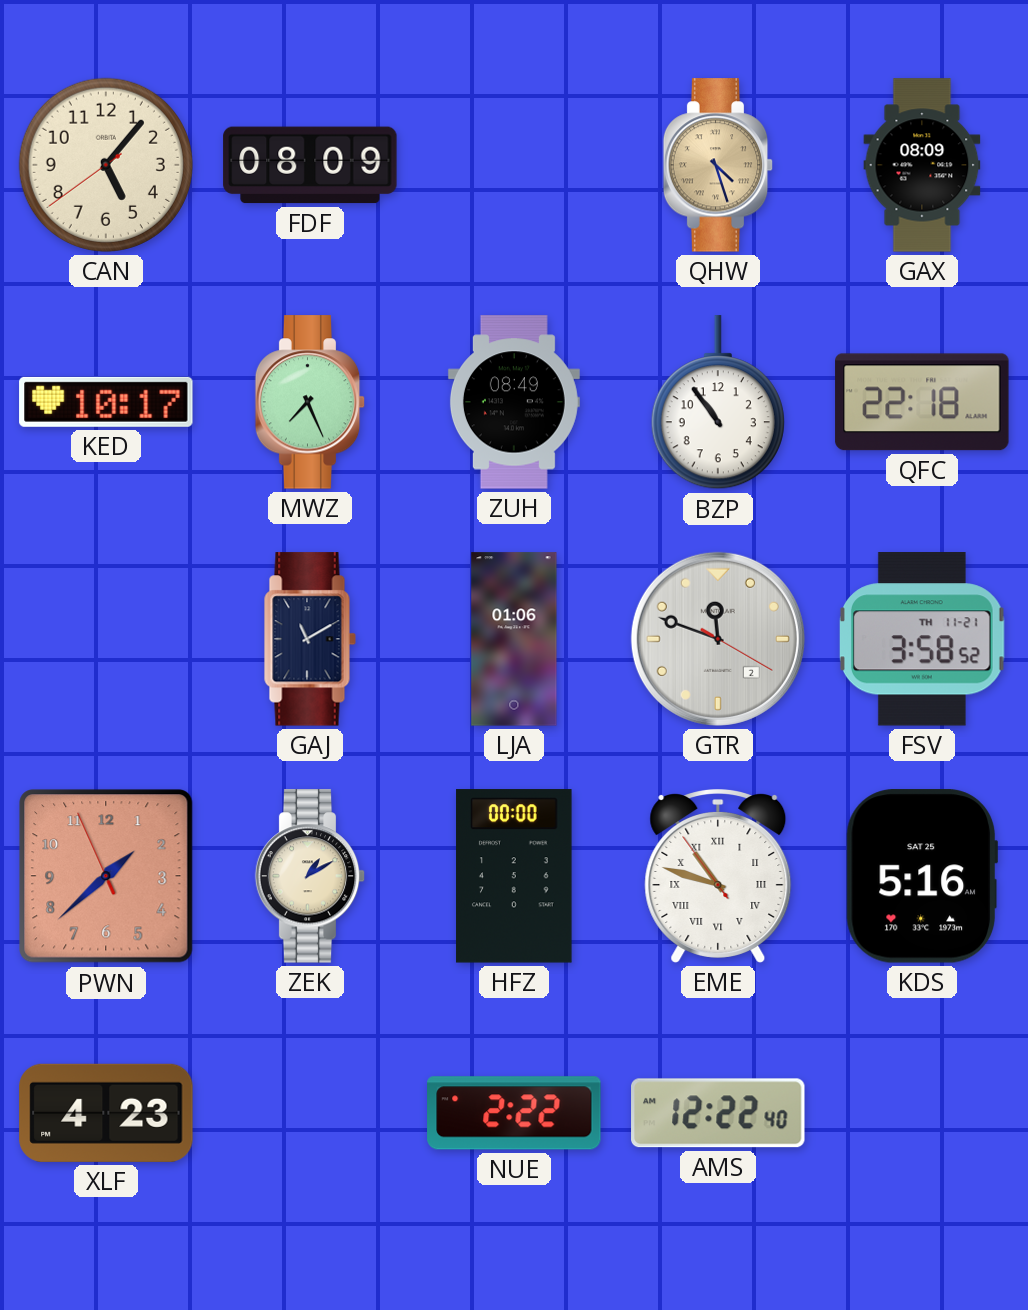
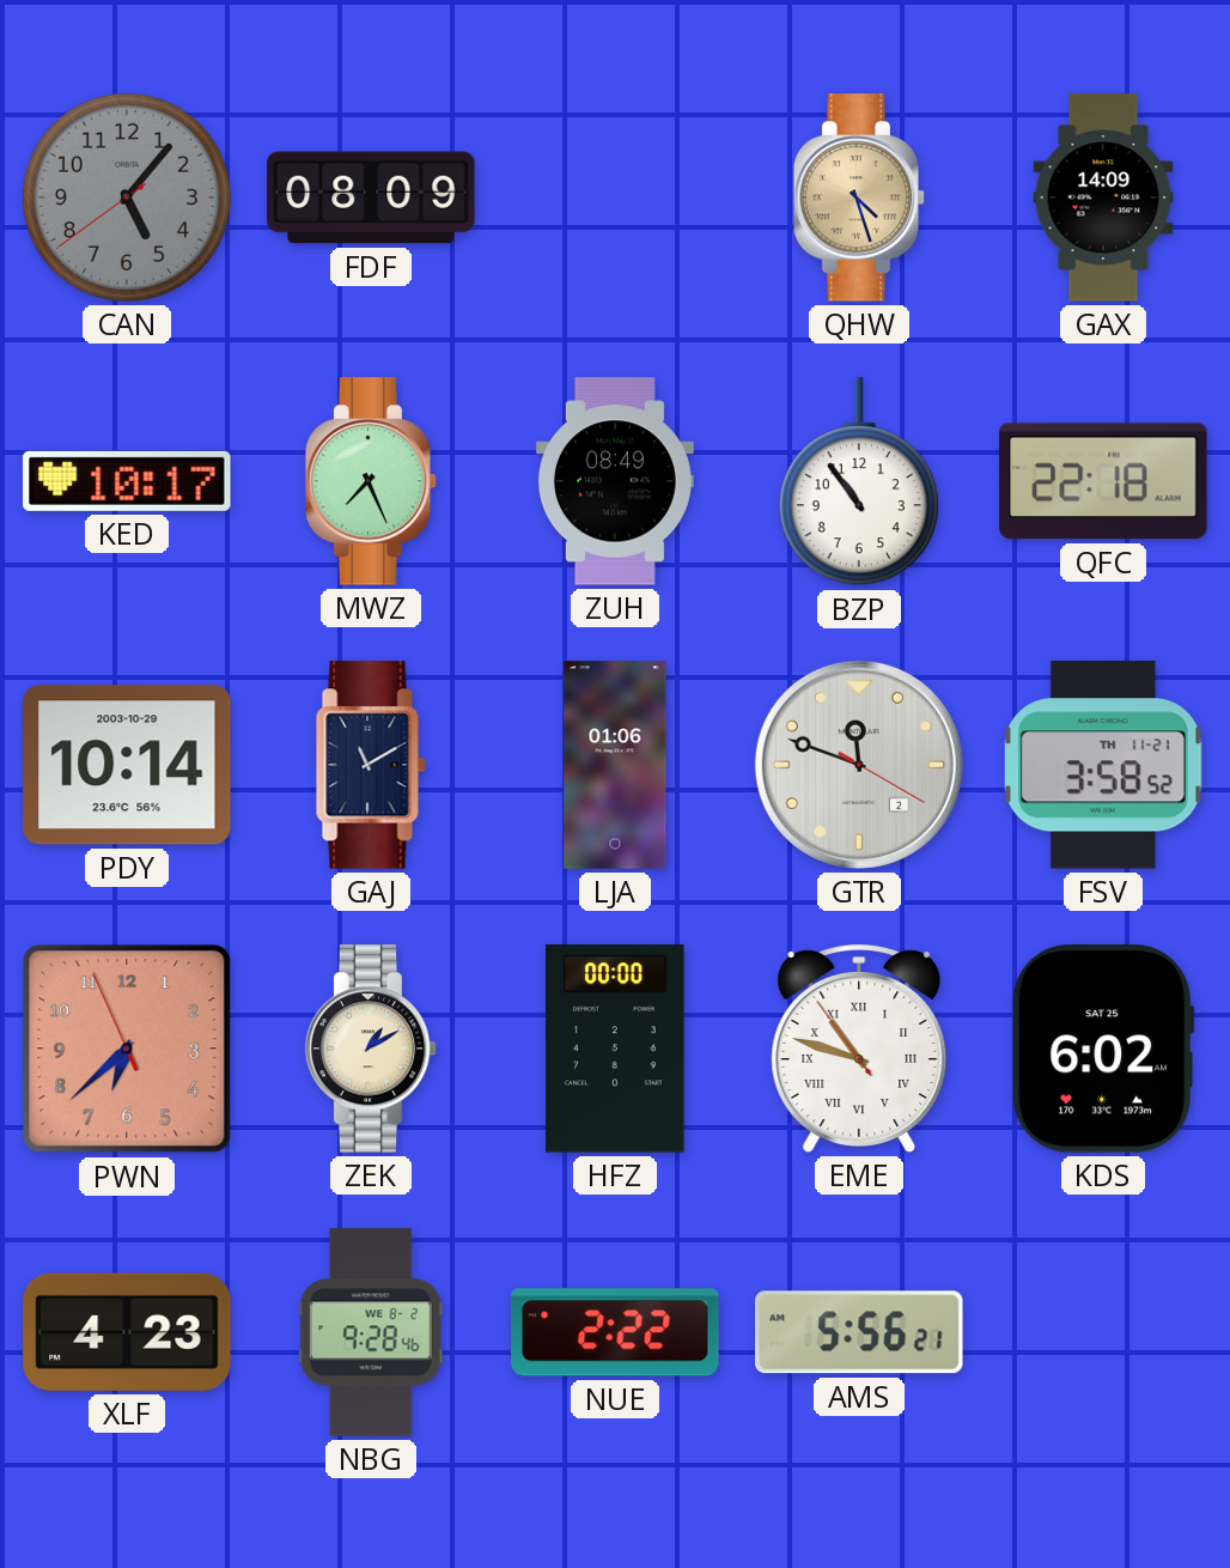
CAN dial: cream -> grey
GAX: 08:09 -> 14:09
PDY: none -> 10:14
PWN: 1:37 -> 6:37
KDS: 5:16 -> 6:02
NBG: none -> 9:28
AMS: 12:22 -> 5:56
